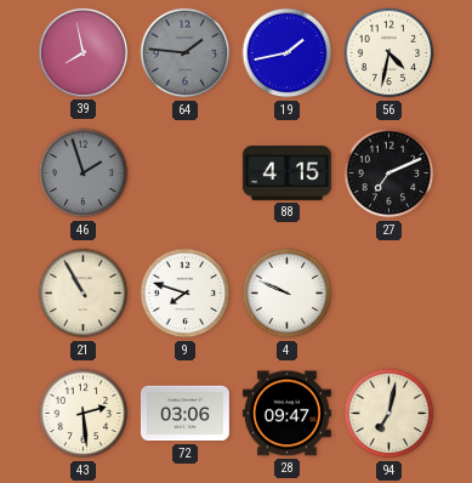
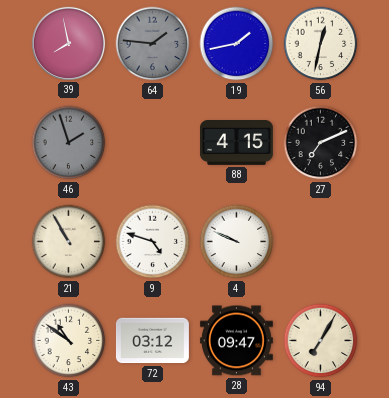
56: 4:32 -> 12:32
9: 7:48 -> 4:48
43: 2:29 -> 10:51
72: 03:06 -> 03:12
94: 7:02 -> 7:05
